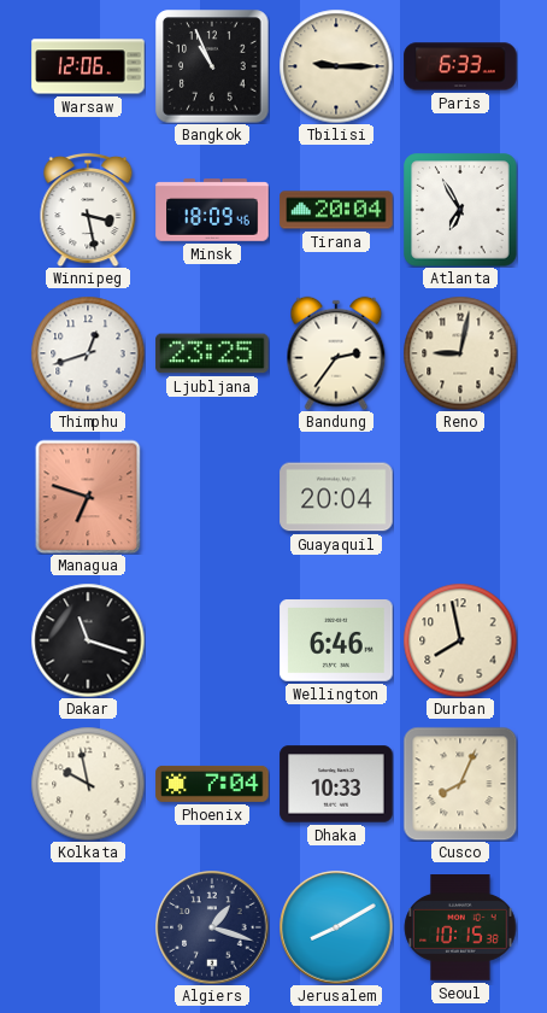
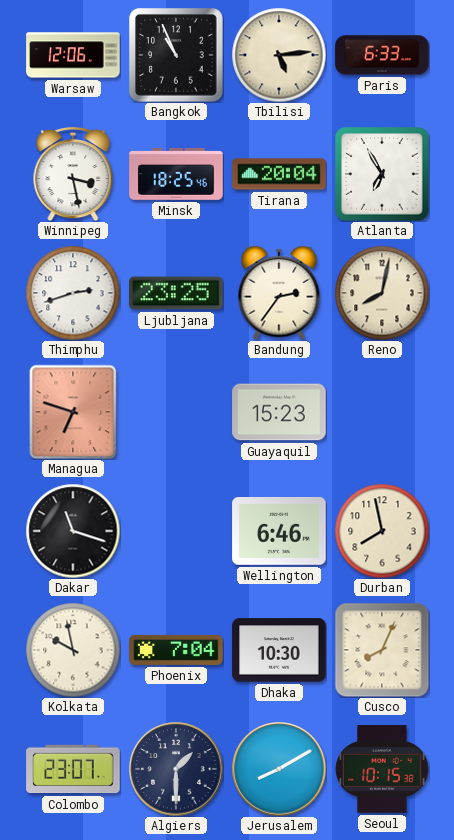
Tbilisi: 9:15 -> 5:14
Minsk: 18:09 -> 18:25
Thimphu: 12:42 -> 2:42
Reno: 9:02 -> 8:02
Guayaquil: 20:04 -> 15:23
Dhaka: 10:33 -> 10:30
Colombo: none -> 23:07
Algiers: 1:18 -> 1:30
